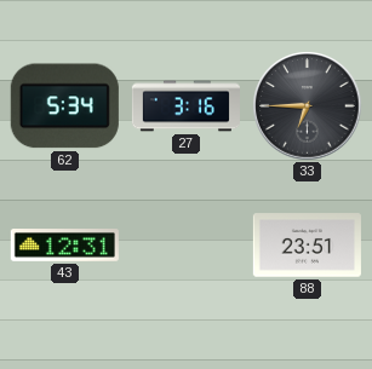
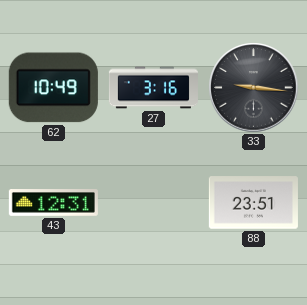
62: 5:34 -> 10:49
33: 6:45 -> 9:16
